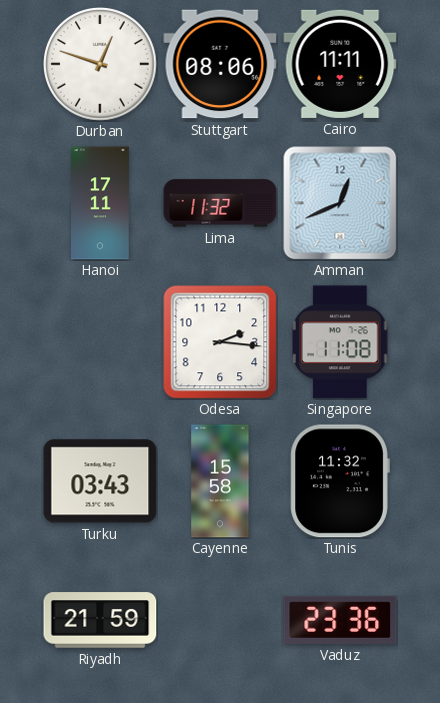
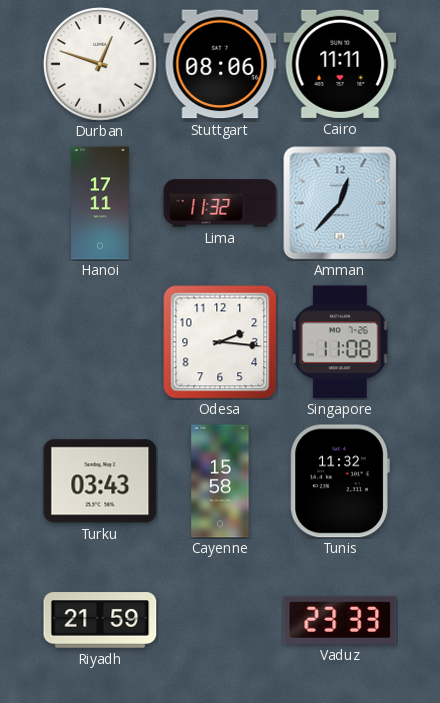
Amman: 12:41 -> 12:37
Vaduz: 23:36 -> 23:33
